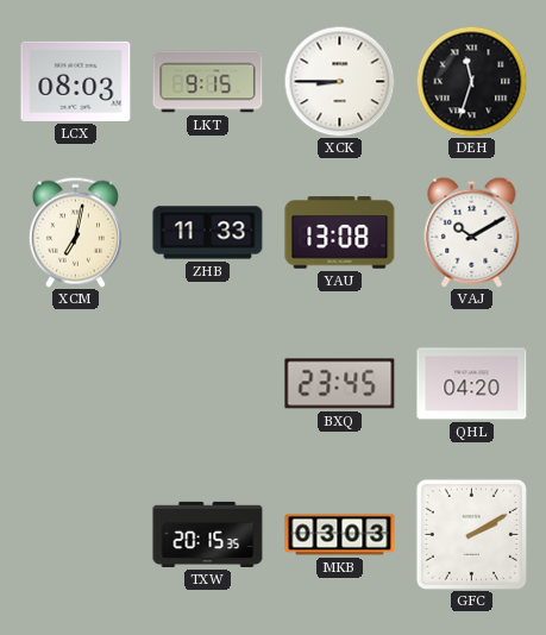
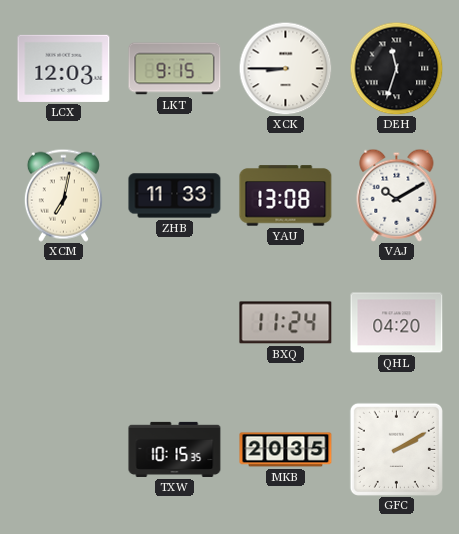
LCX: 08:03 -> 12:03
BXQ: 23:45 -> 11:24
TXW: 20:15 -> 10:15
MKB: 03:03 -> 20:35
